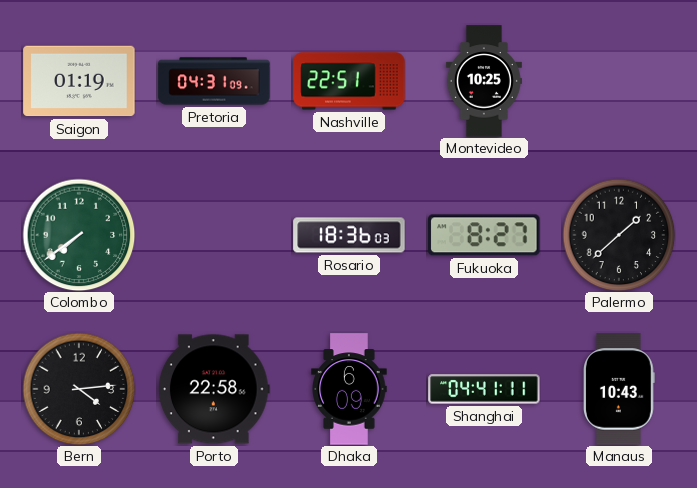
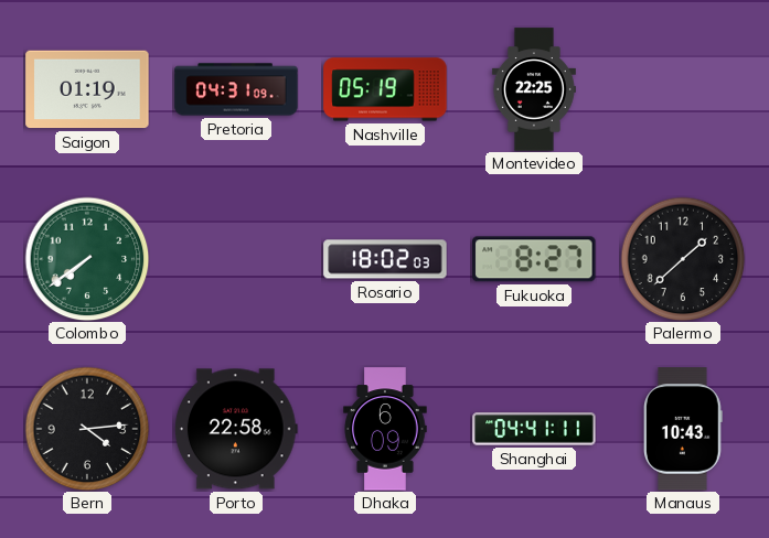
Nashville: 22:51 -> 05:19
Montevideo: 10:25 -> 22:25
Rosario: 18:36 -> 18:02
